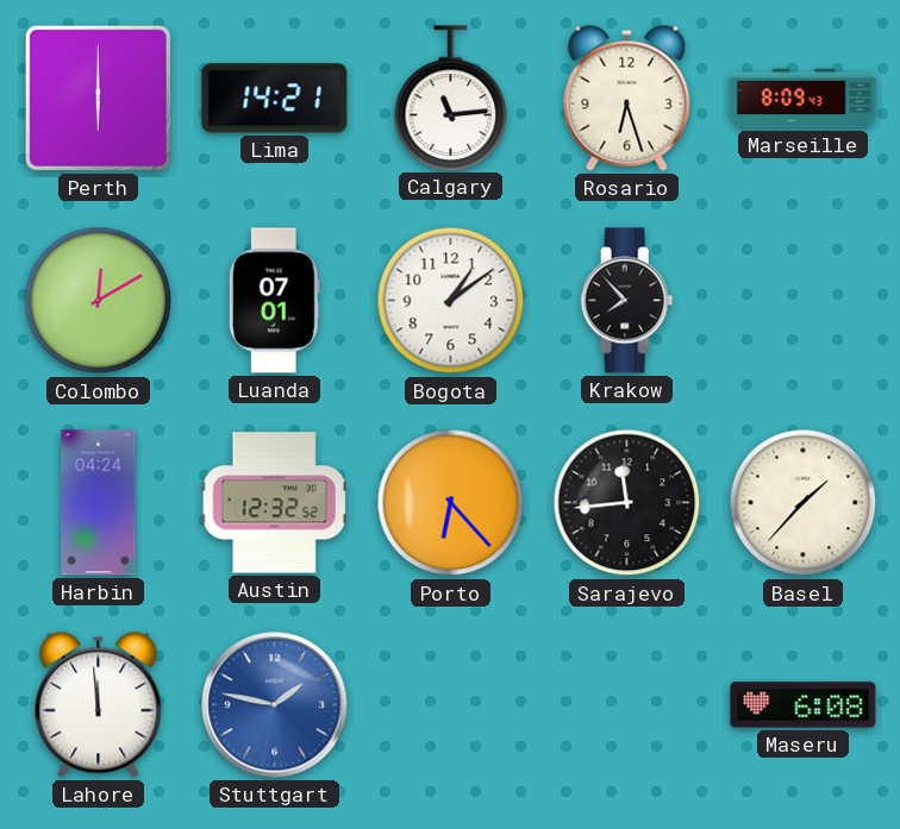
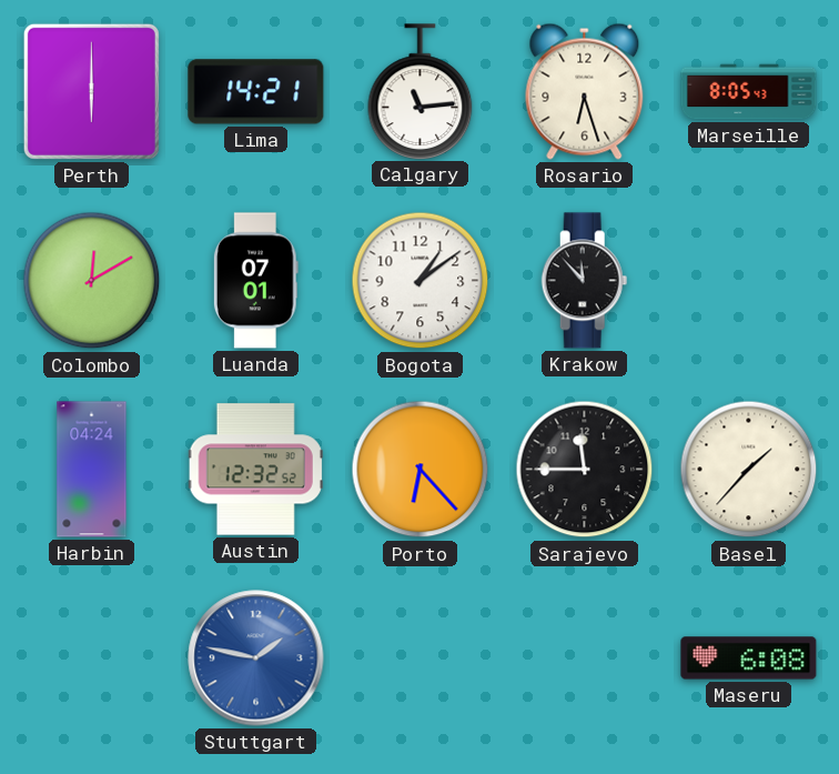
Marseille: 8:09 -> 8:05
Krakow: 7:53 -> 11:53
Sarajevo: 11:44 -> 11:45
Lahore: 11:59 -> none
